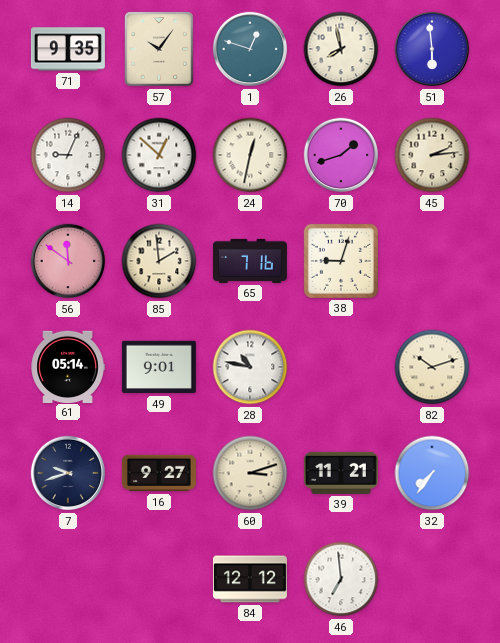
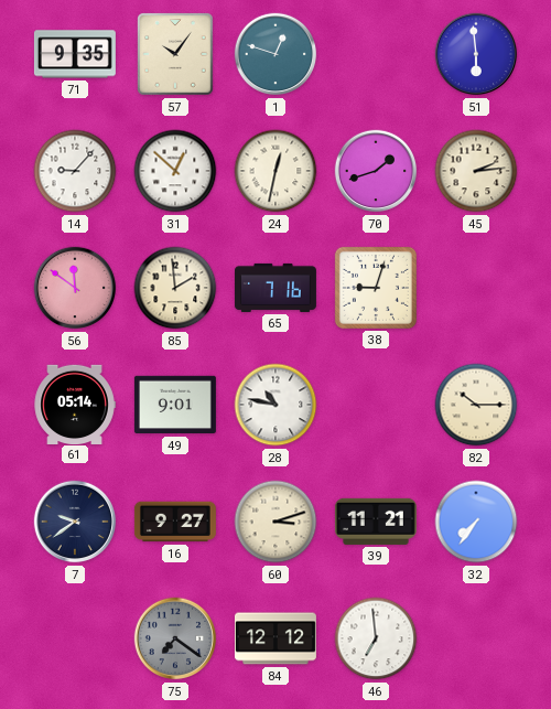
26: 7:58 -> none
14: 9:04 -> 9:07
82: 10:12 -> 10:15
7: 9:42 -> 9:39
75: none -> 7:21
